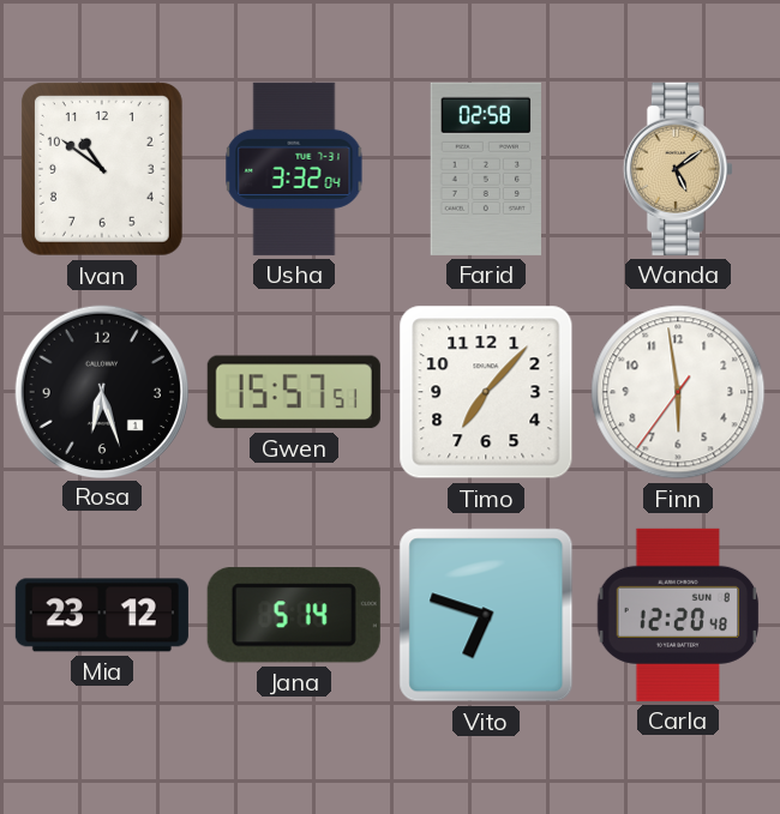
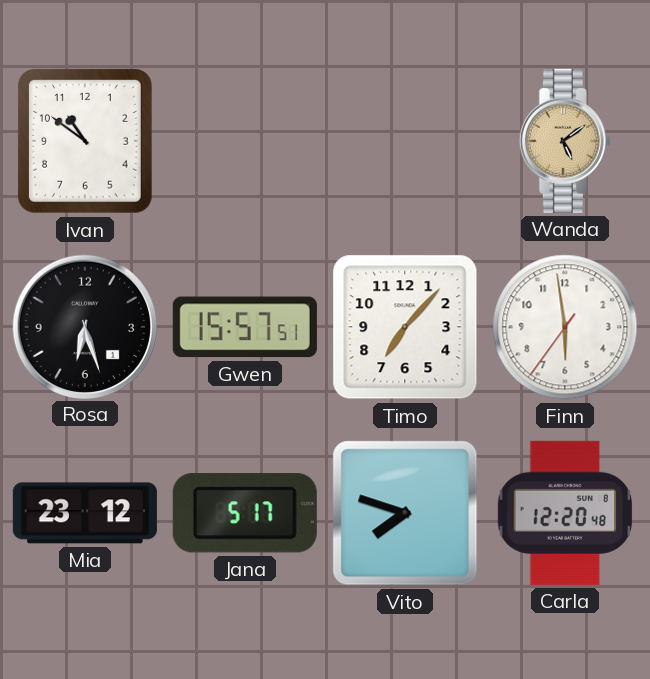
Usha: 3:32 -> none
Farid: 02:58 -> none
Jana: 5:14 -> 5:17
Vito: 6:48 -> 7:48
